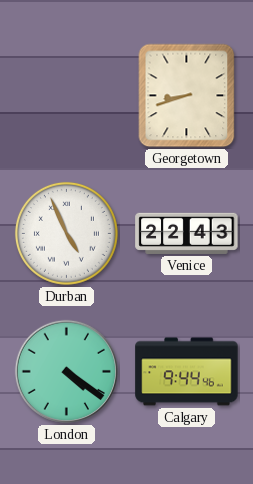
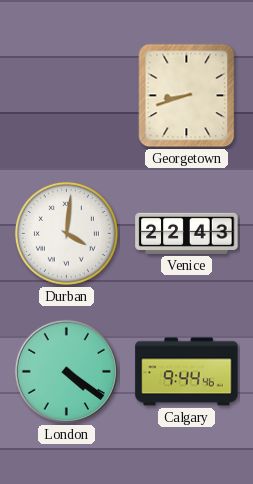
Durban: 4:56 -> 4:01
